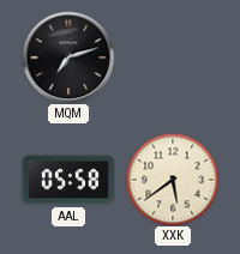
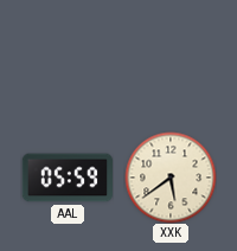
MQM: 7:12 -> none
AAL: 05:58 -> 05:59
